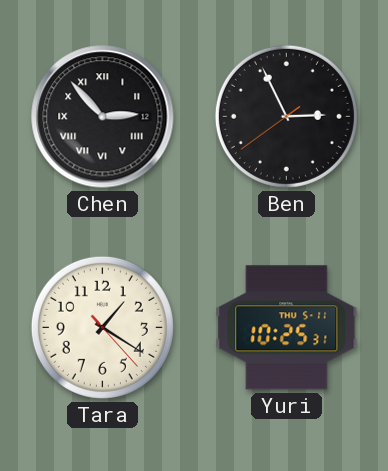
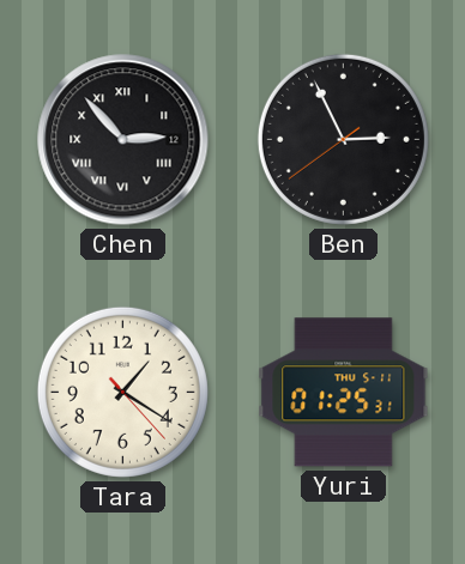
Yuri: 10:25 -> 01:25
